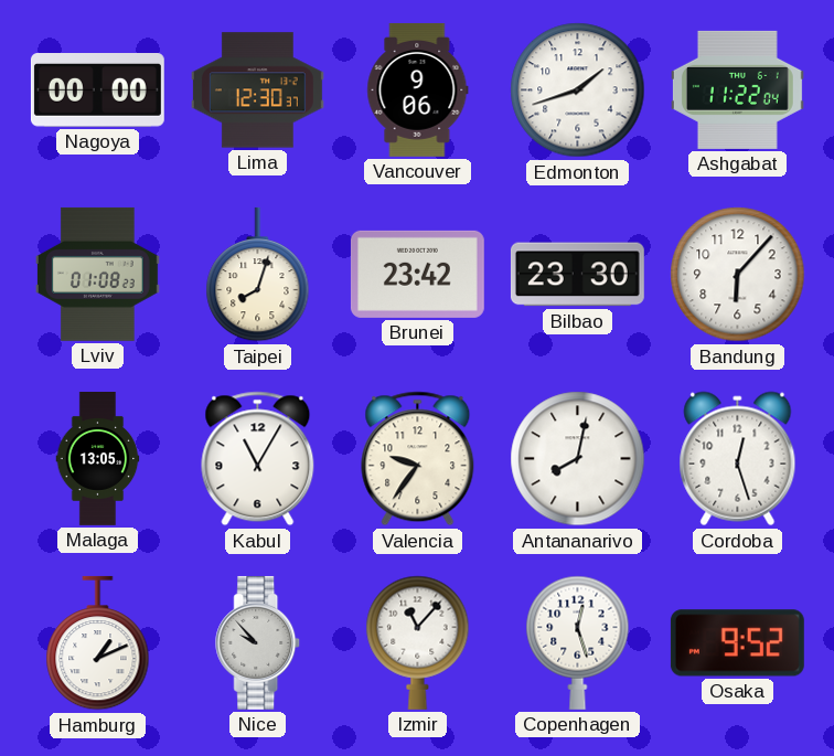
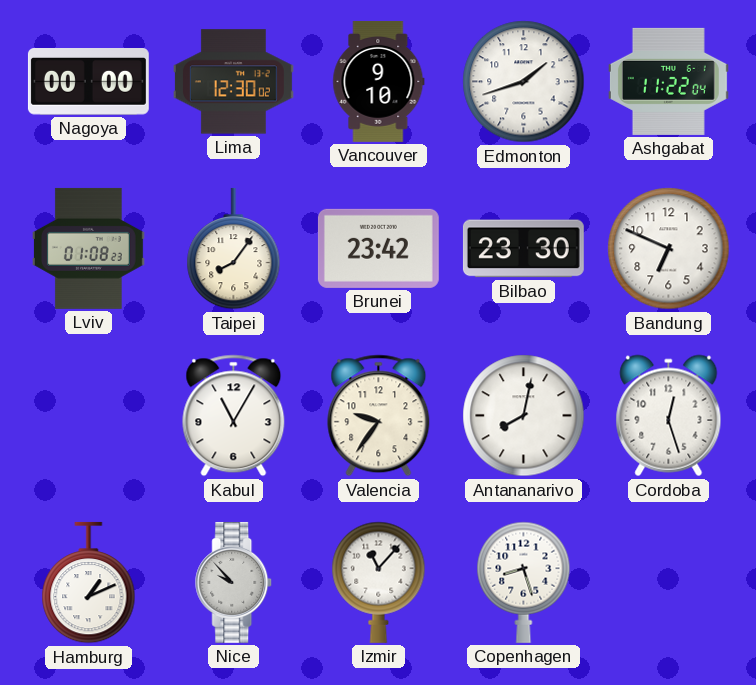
Lima: 12:30:37 -> 12:30:02
Vancouver: 9:06 -> 9:10
Taipei: 8:03 -> 8:06
Bandung: 6:07 -> 6:49
Malaga: 13:05 -> none
Copenhagen: 12:27 -> 8:27
Osaka: 9:52 -> none
